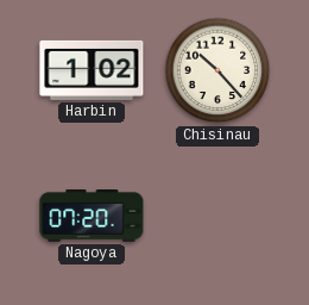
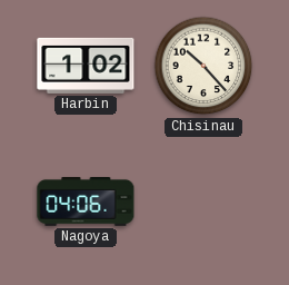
Nagoya: 07:20 -> 04:06
